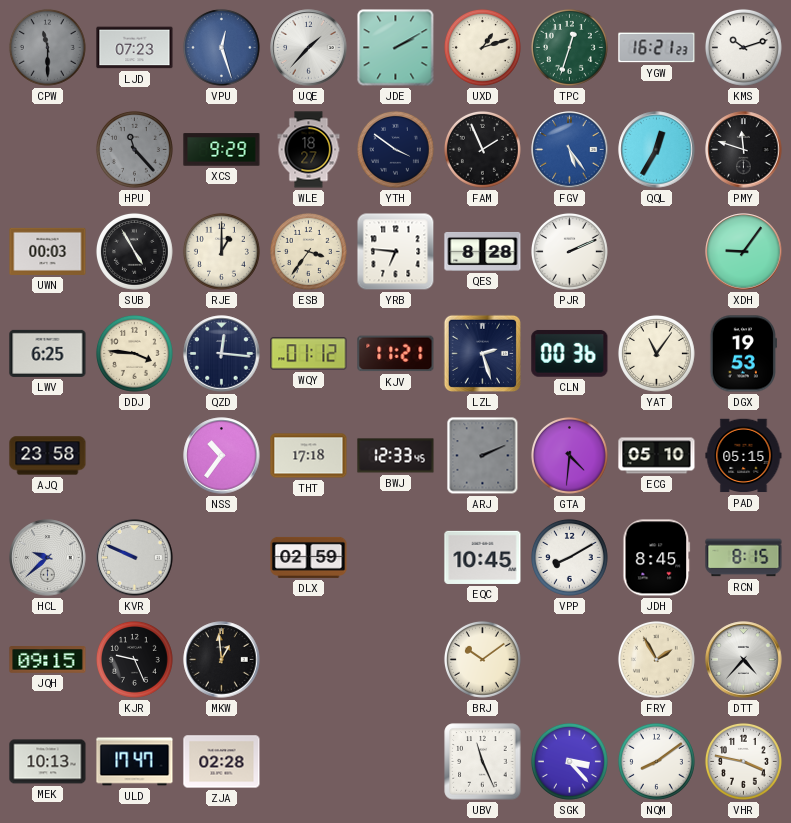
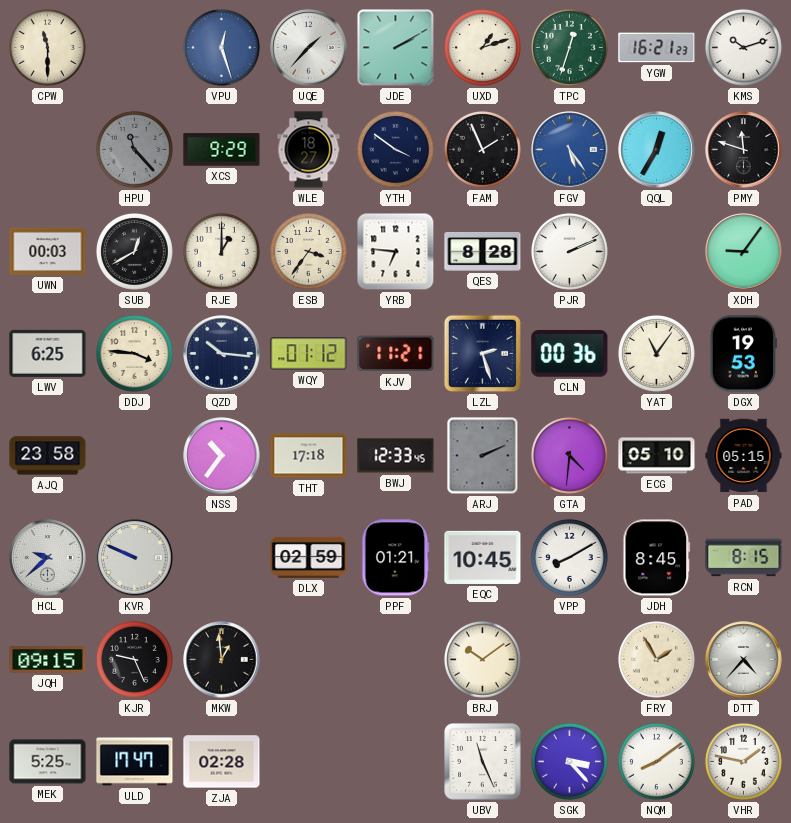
CPW dial: grey -> cream
LJD: 07:23 -> none
SUB: 4:55 -> 12:40
QZD: 12:16 -> 10:16
PPF: none -> 01:21
MEK: 10:13 -> 5:25
VHR: 3:47 -> 1:47
